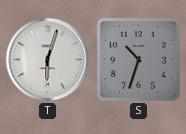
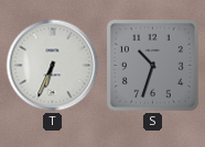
T: 6:03 -> 6:34
